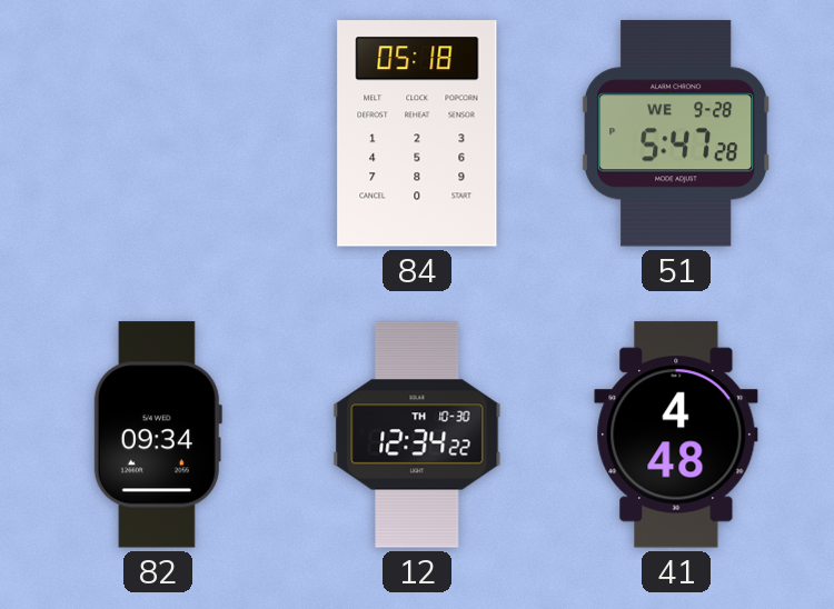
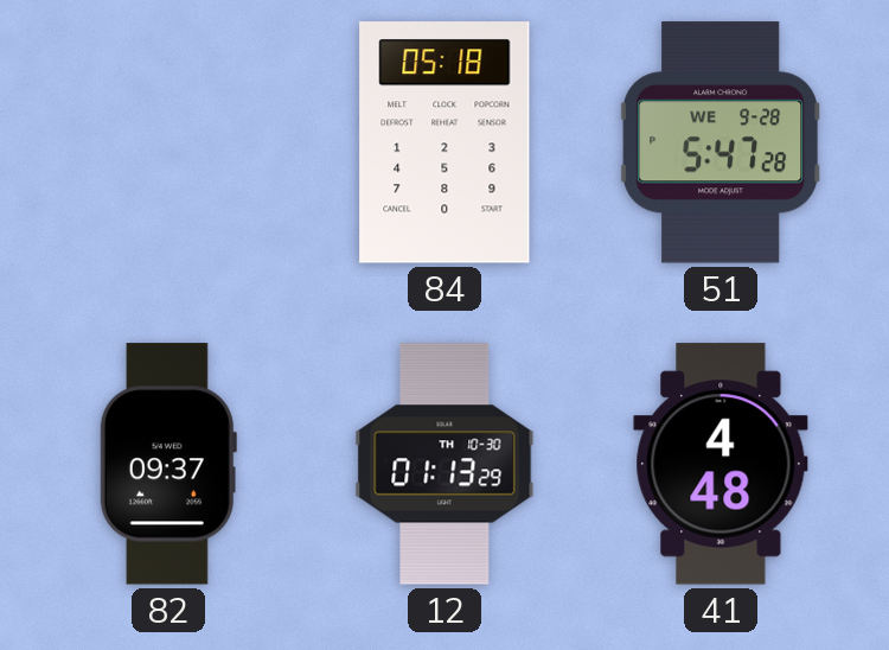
82: 09:34 -> 09:37
12: 12:34 -> 01:13
